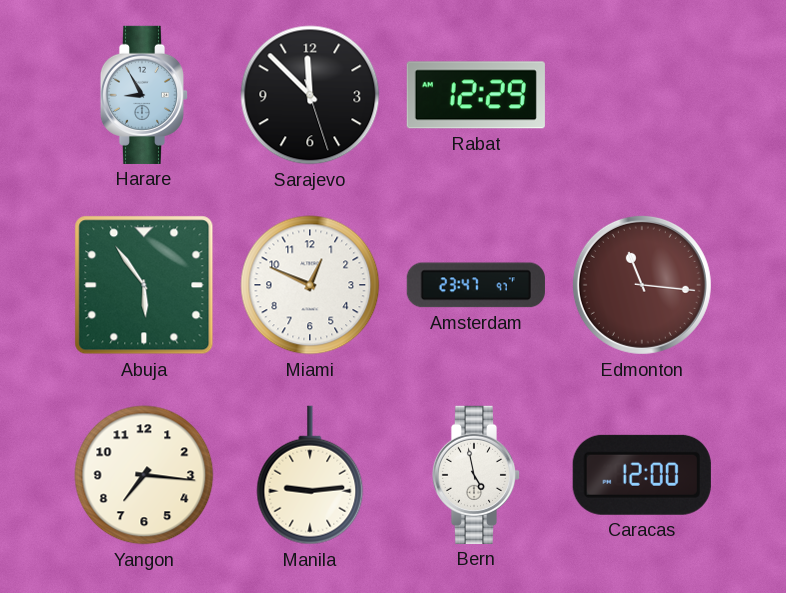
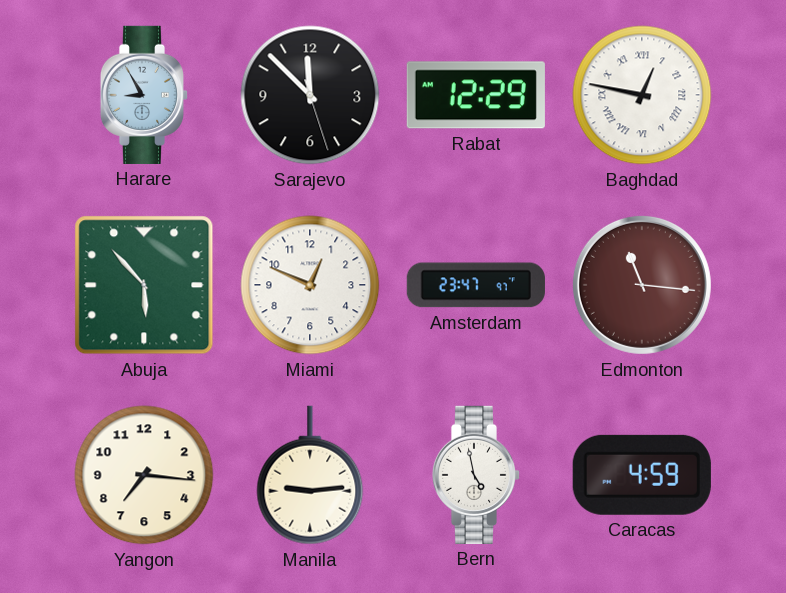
Baghdad: none -> 12:47
Abuja: 5:54 -> 5:53
Caracas: 12:00 -> 4:59
